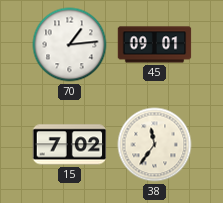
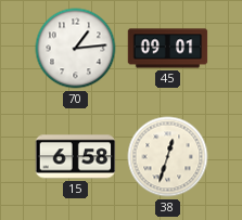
15: 7:02 -> 6:58
38: 11:36 -> 12:33
